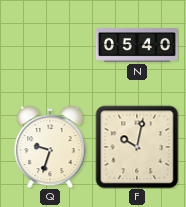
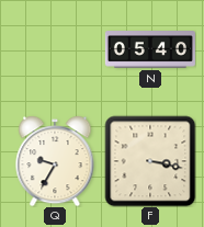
Q: 9:33 -> 9:35
F: 10:02 -> 3:17
